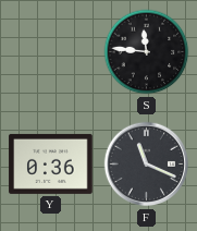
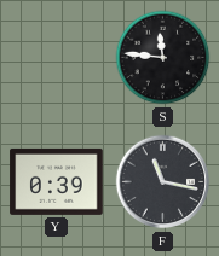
Y: 0:36 -> 0:39
F: 11:19 -> 11:17
